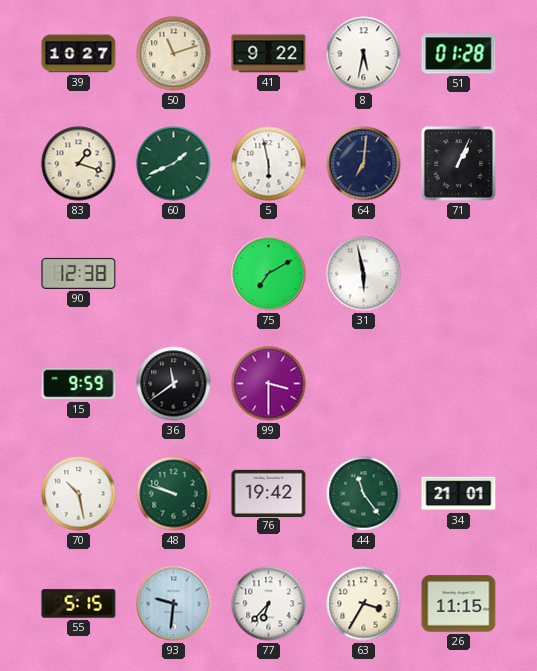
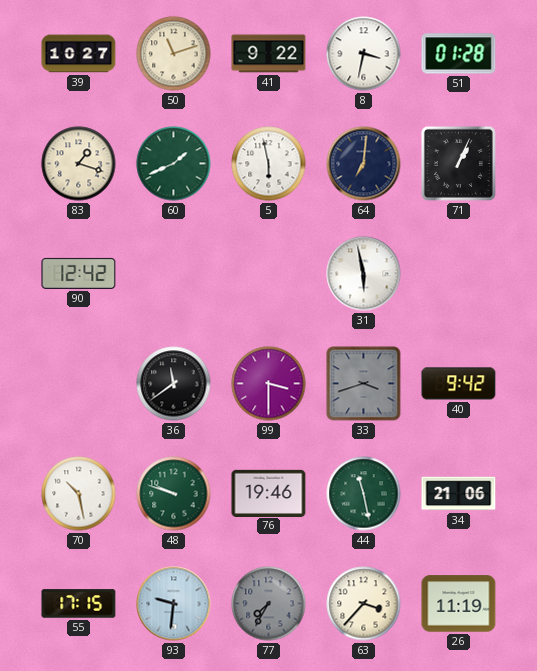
8: 5:32 -> 3:32
90: 12:38 -> 12:42
75: 7:10 -> none
15: 9:59 -> none
33: none -> 3:42
40: none -> 9:42
76: 19:42 -> 19:46
44: 11:24 -> 11:28
34: 21:01 -> 21:06
55: 5:15 -> 17:15
77: 6:37 -> 7:35
77 dial: white -> grey
63: 3:35 -> 3:37
26: 11:15 -> 11:19
